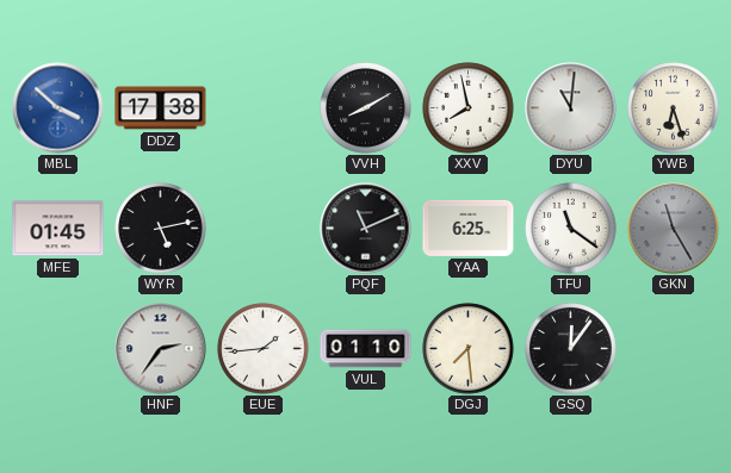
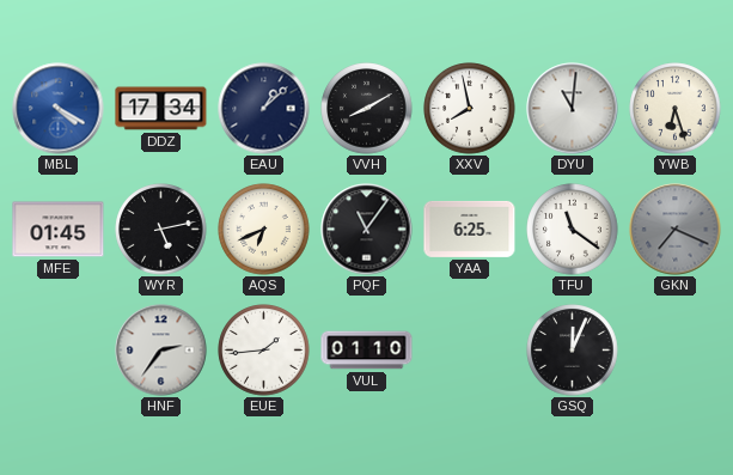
MBL: 3:52 -> 4:20
DDZ: 17:38 -> 17:34
EAU: none -> 1:08
AQS: none -> 6:41
PQF: 11:11 -> 11:06
GKN: 11:25 -> 7:19
DGJ: 7:29 -> none
GSQ: 12:06 -> 12:04
